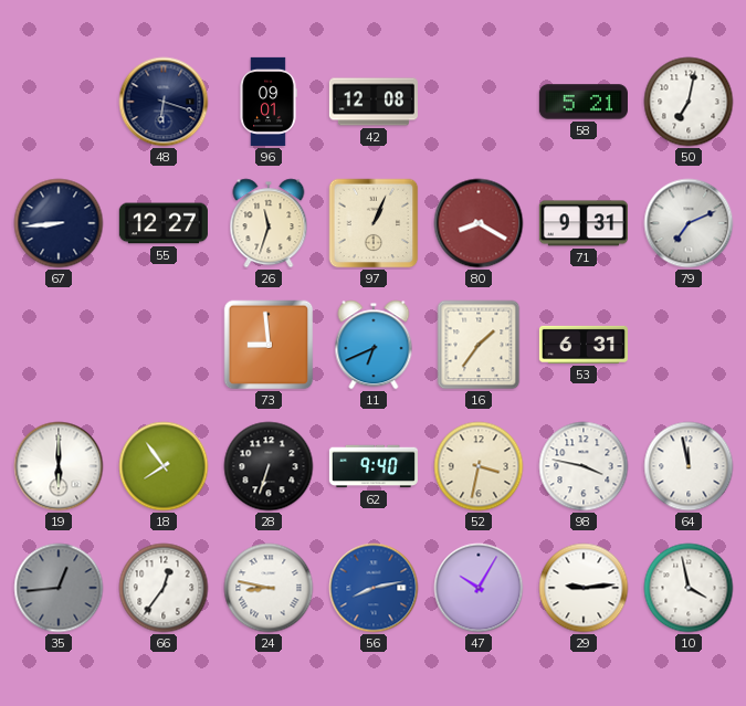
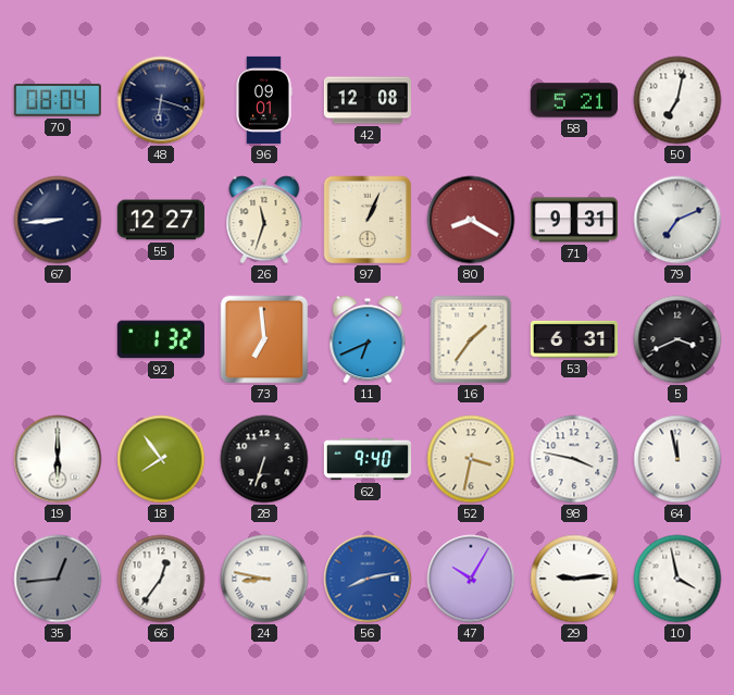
70: none -> 08:04
92: none -> 1:32
73: 8:59 -> 6:59
5: none -> 3:41
